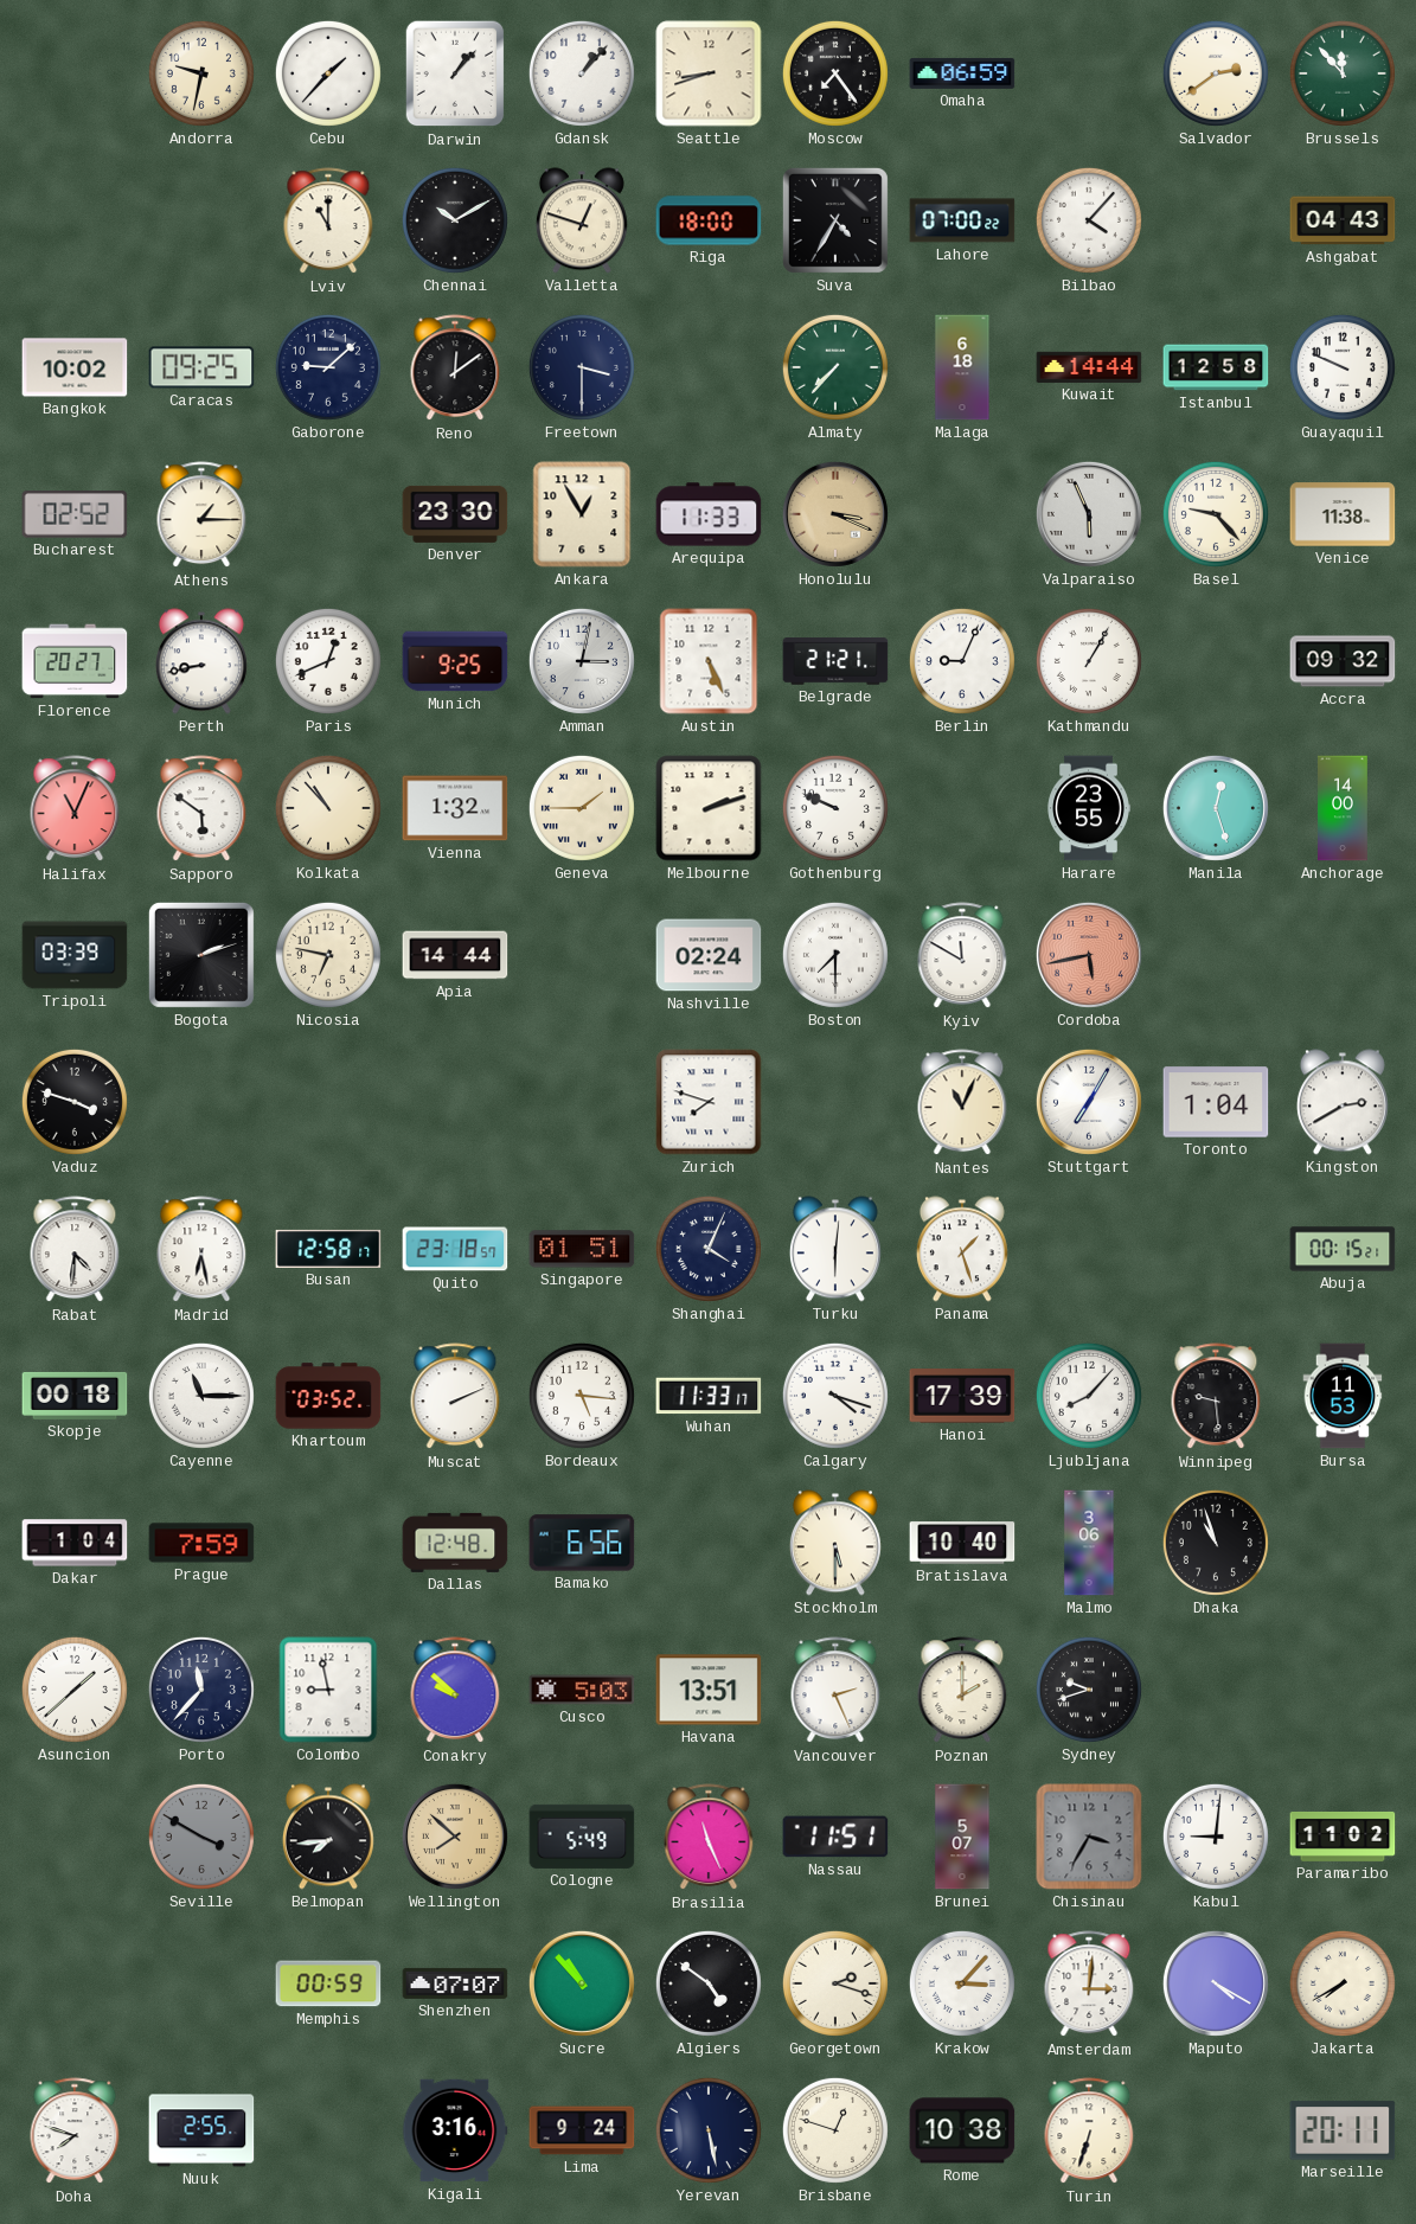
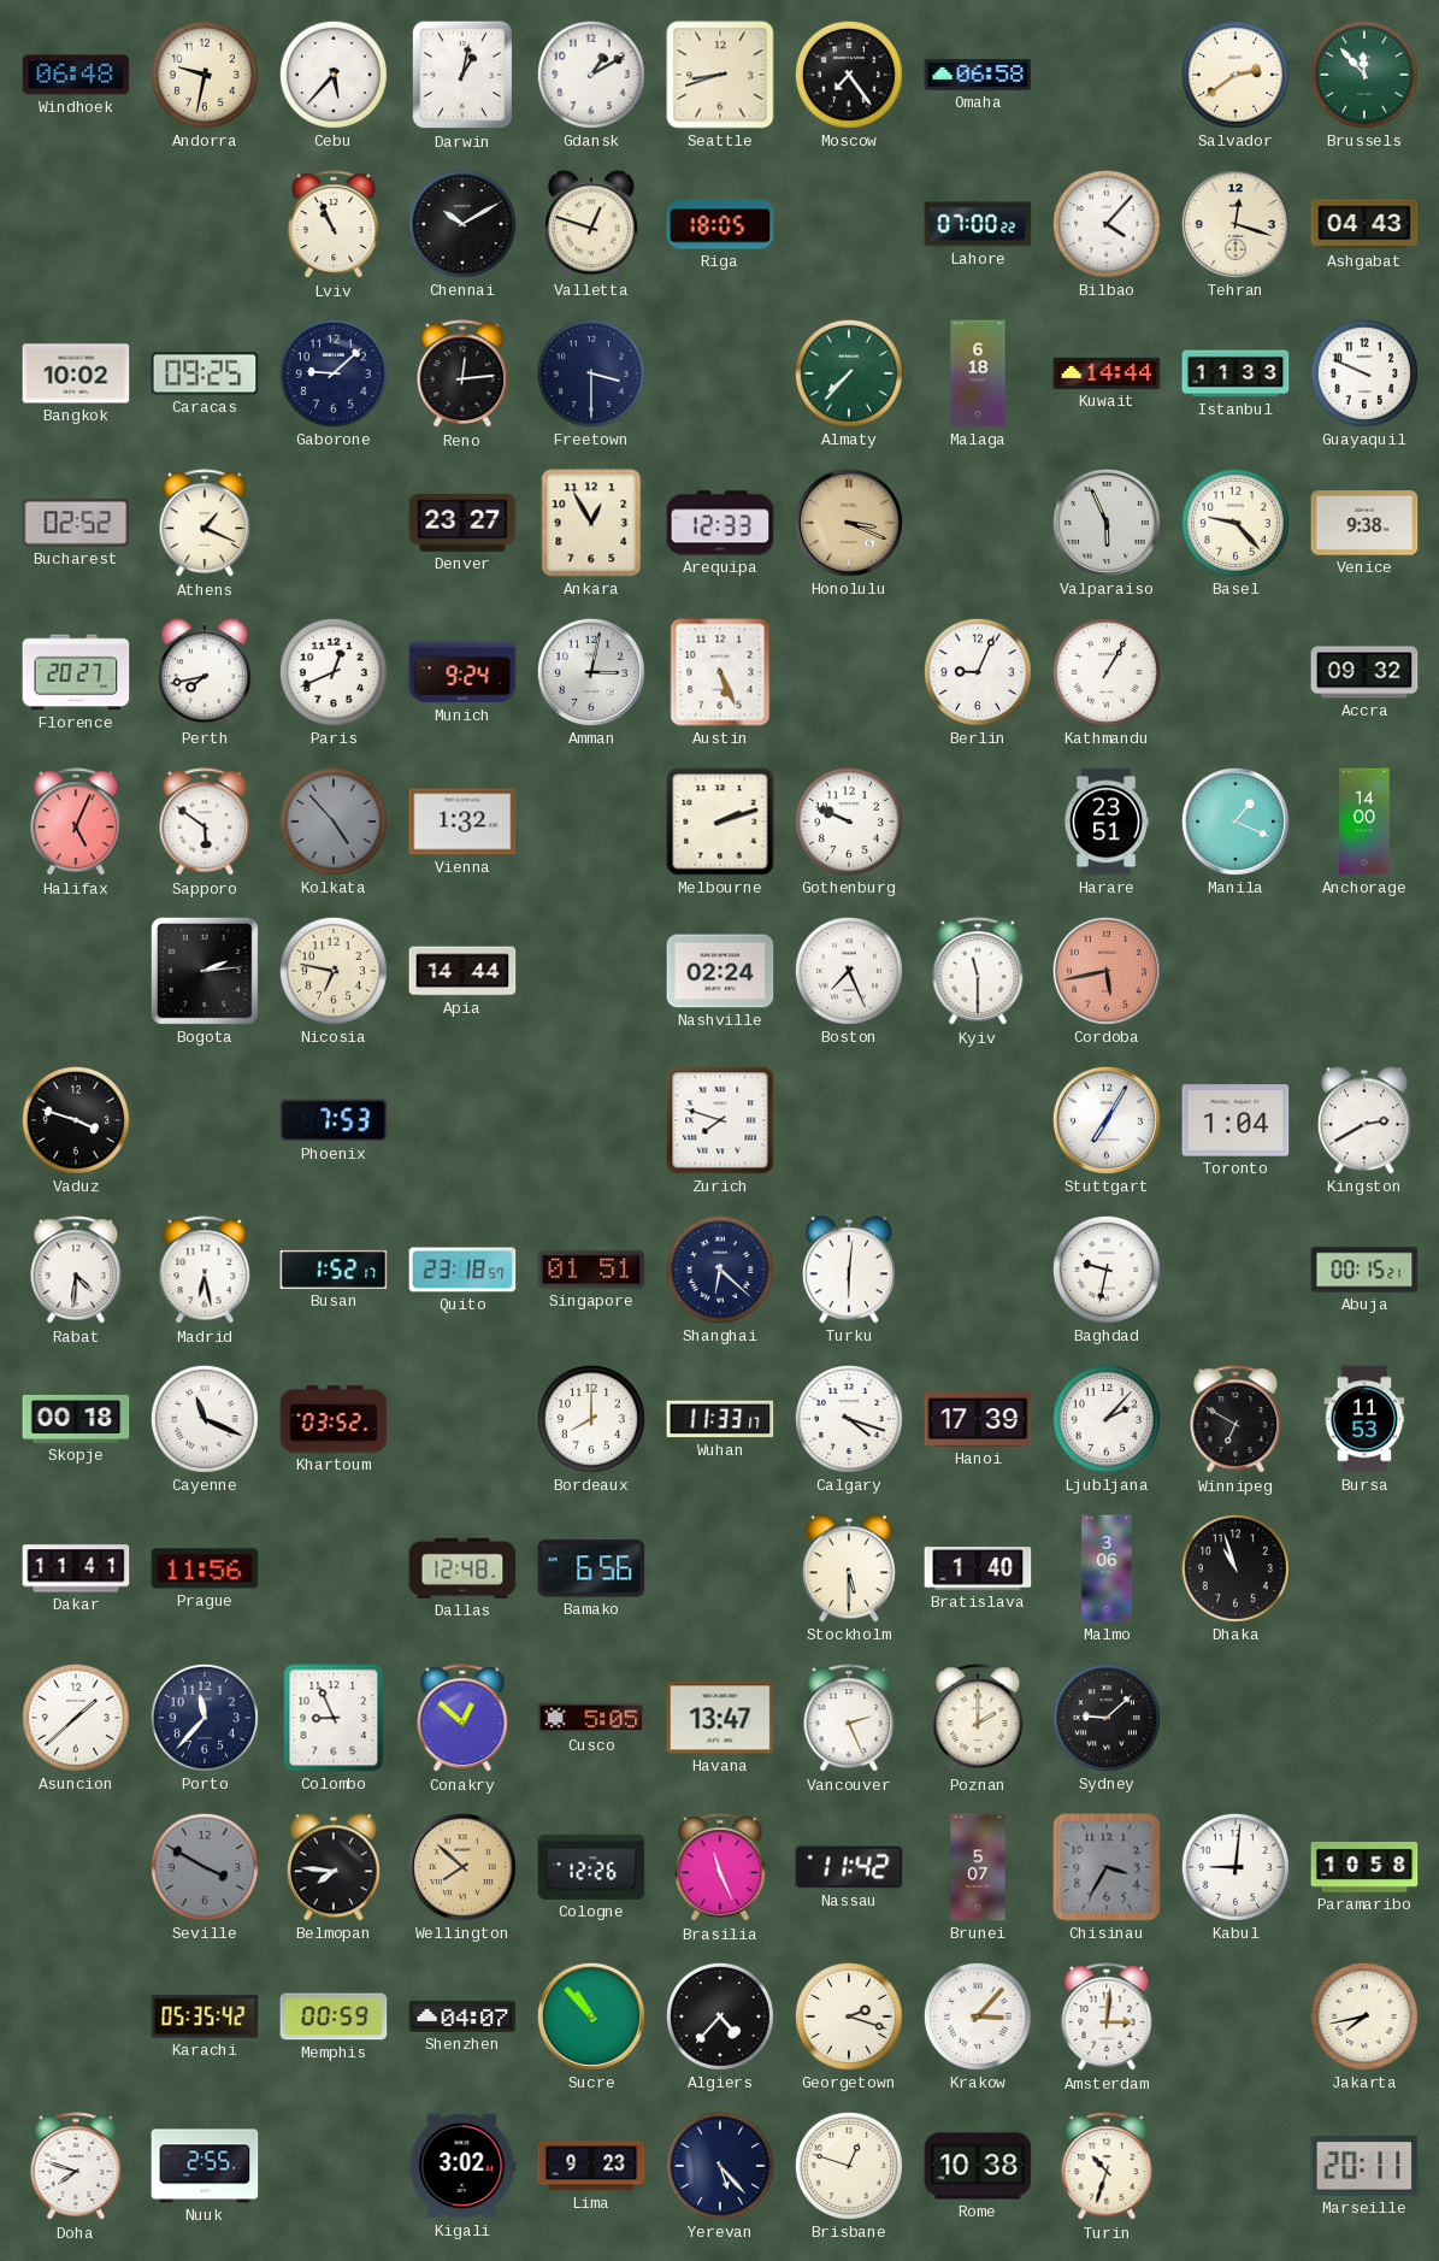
Windhoek: none -> 06:48
Cebu: 1:37 -> 5:37
Darwin: 1:07 -> 1:02
Gdansk: 1:07 -> 1:10
Omaha: 06:59 -> 06:58
Lviv: 11:00 -> 10:56
Riga: 18:00 -> 18:05
Suva: 4:35 -> none
Tehran: none -> 12:18
Reno: 12:09 -> 12:14
Istanbul: 12:58 -> 11:33
Athens: 1:15 -> 1:19
Denver: 23:30 -> 23:27
Arequipa: 11:33 -> 12:33
Venice: 11:38 -> 9:38
Perth: 8:43 -> 7:43
Munich: 9:25 -> 9:24
Belgrade: 21:21 -> none
Halifax: 11:04 -> 5:04
Kolkata: 10:53 -> 4:53
Kolkata dial: cream -> grey
Geneva: 1:45 -> none
Harare: 23:55 -> 23:51
Manila: 12:27 -> 1:19
Tripoli: 03:39 -> none
Bogota: 2:12 -> 2:14
Boston: 7:30 -> 7:26
Kyiv: 11:50 -> 11:30
Phoenix: none -> 7:53
Nantes: 11:04 -> none
Busan: 12:58 -> 1:52
Shanghai: 4:04 -> 6:22
Panama: 1:27 -> none
Baghdad: none -> 9:32
Cayenne: 11:15 -> 11:19
Muscat: 2:11 -> none
Bordeaux: 5:16 -> 8:00
Ljubljana: 8:07 -> 2:07
Winnipeg: 9:29 -> 6:50
Dakar: 1:04 -> 11:41
Prague: 7:59 -> 11:56
Bratislava: 10:40 -> 1:40
Colombo: 8:58 -> 8:56
Conakry: 9:52 -> 12:52
Cusco: 5:03 -> 5:05
Havana: 13:51 -> 13:47
Sydney: 9:42 -> 9:08
Belmopan: 7:44 -> 7:46
Cologne: 5:49 -> 12:26
Nassau: 11:51 -> 11:42
Paramaribo: 11:02 -> 10:58
Karachi: none -> 05:35
Shenzhen: 07:07 -> 04:07
Algiers: 4:51 -> 4:37
Maputo: 4:20 -> none
Jakarta: 7:40 -> 7:43
Kigali: 3:16 -> 3:02
Lima: 9:24 -> 9:23
Yerevan: 5:28 -> 5:23
Turin: 6:33 -> 10:33
